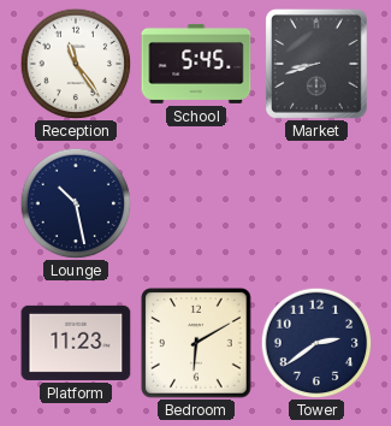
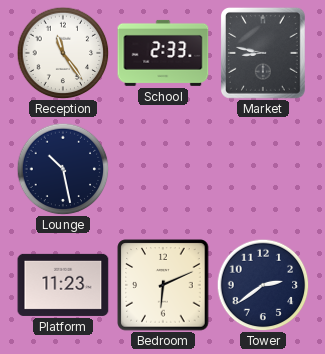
School: 5:45 -> 2:33
Market: 8:42 -> 8:47
Bedroom: 6:10 -> 6:11
